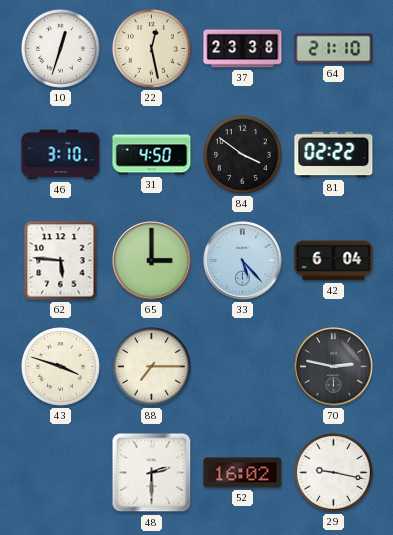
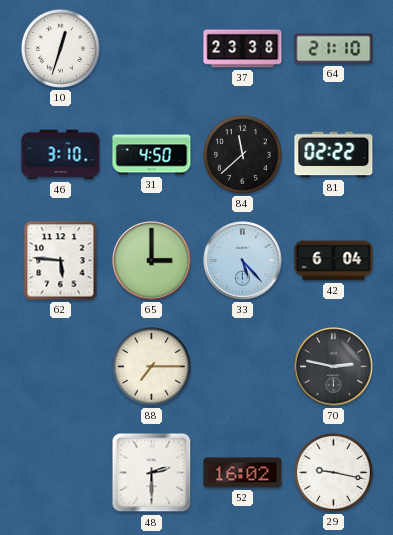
22: 12:28 -> none
84: 3:51 -> 11:38
43: 3:48 -> none
